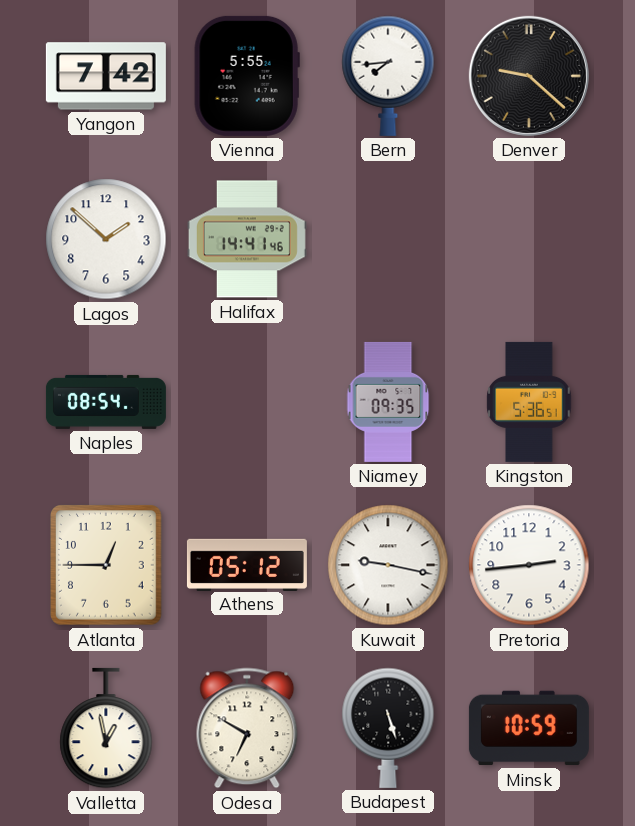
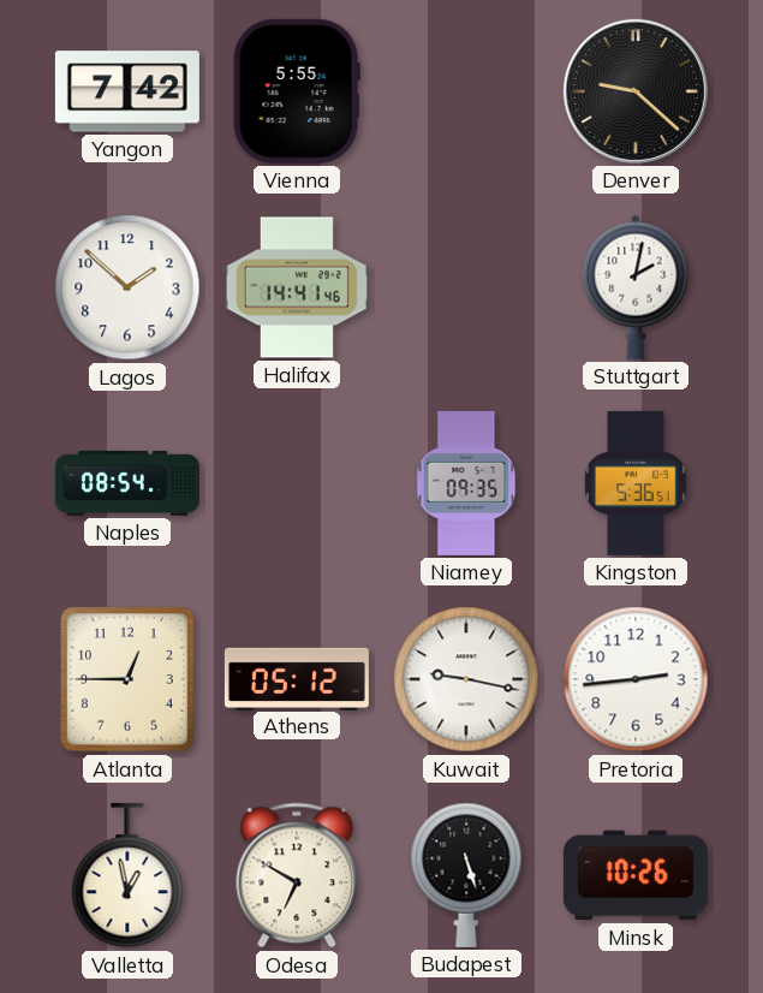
Bern: 7:44 -> none
Stuttgart: none -> 2:02
Minsk: 10:59 -> 10:26
